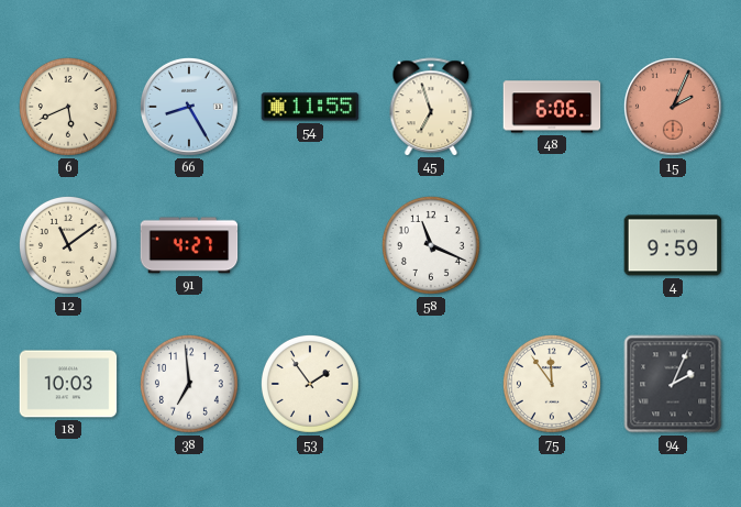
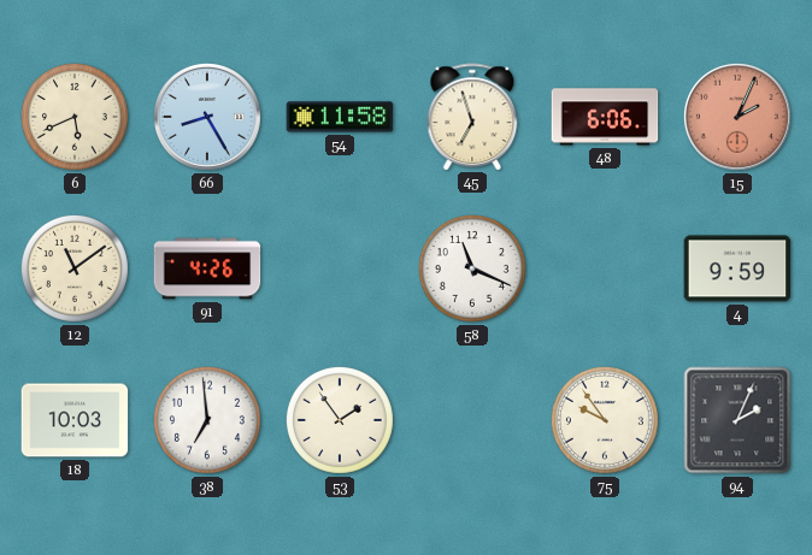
54: 11:55 -> 11:58
91: 4:27 -> 4:26
75: 11:54 -> 9:54
